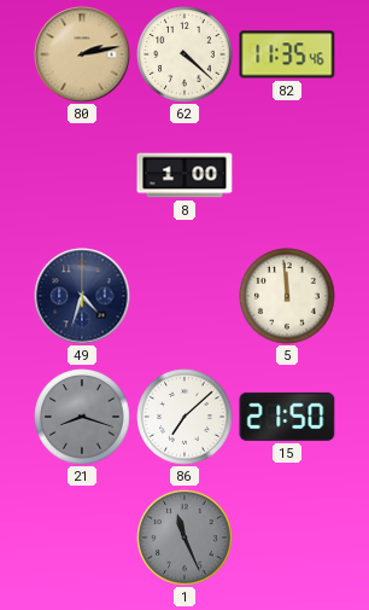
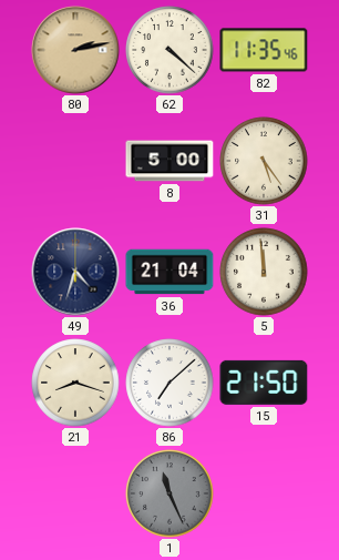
8: 1:00 -> 5:00
31: none -> 5:24
36: none -> 21:04
21 dial: grey -> cream
